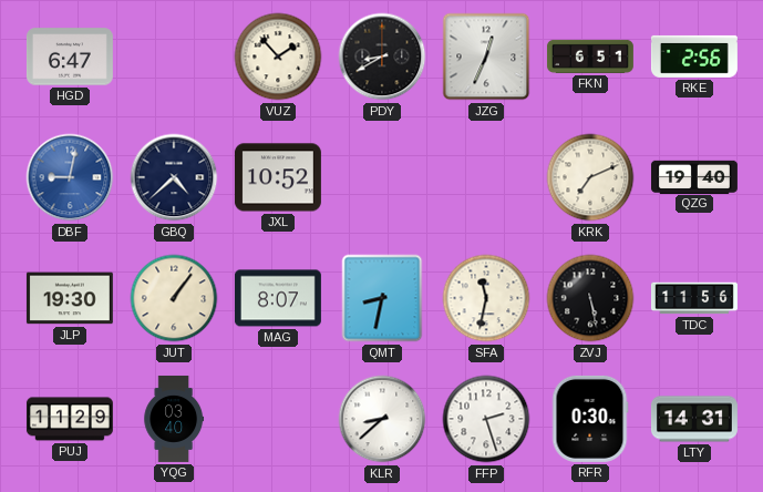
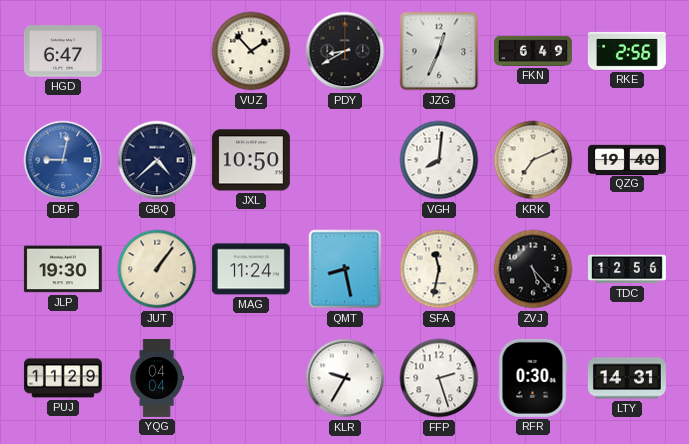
FKN: 6:51 -> 6:49
JXL: 10:52 -> 10:50
VGH: none -> 8:01
MAG: 8:07 -> 11:24
QMT: 8:32 -> 8:28
ZVJ: 5:28 -> 5:23
TDC: 11:56 -> 12:56
YQG: 03:40 -> 04:04
KLR: 8:38 -> 9:35
